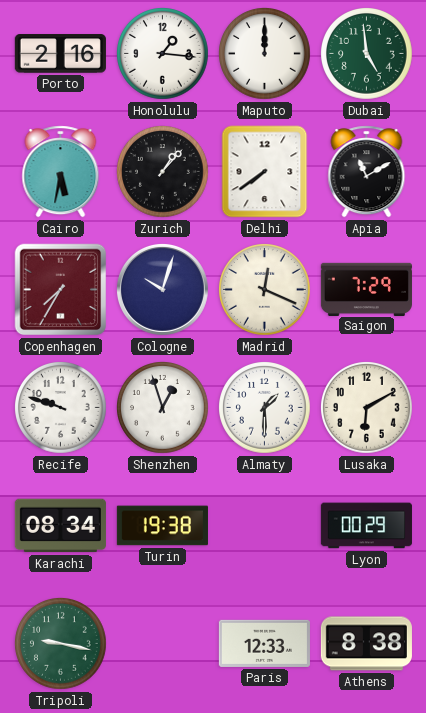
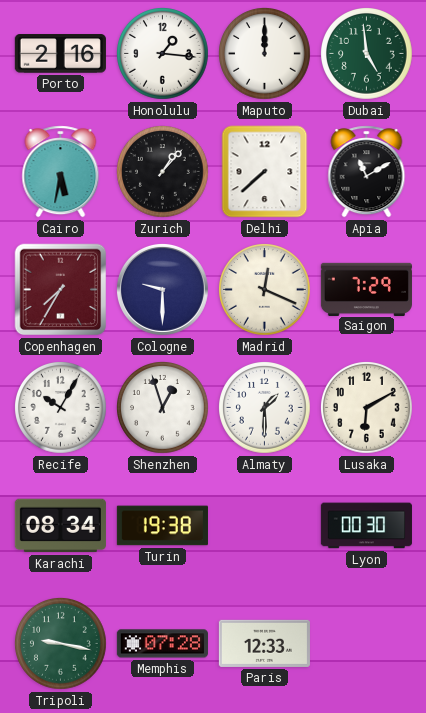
Delhi: 7:39 -> 7:38
Cologne: 10:03 -> 9:30
Recife: 9:48 -> 10:05
Lyon: 00:29 -> 00:30
Memphis: none -> 07:28
Athens: 8:38 -> none
